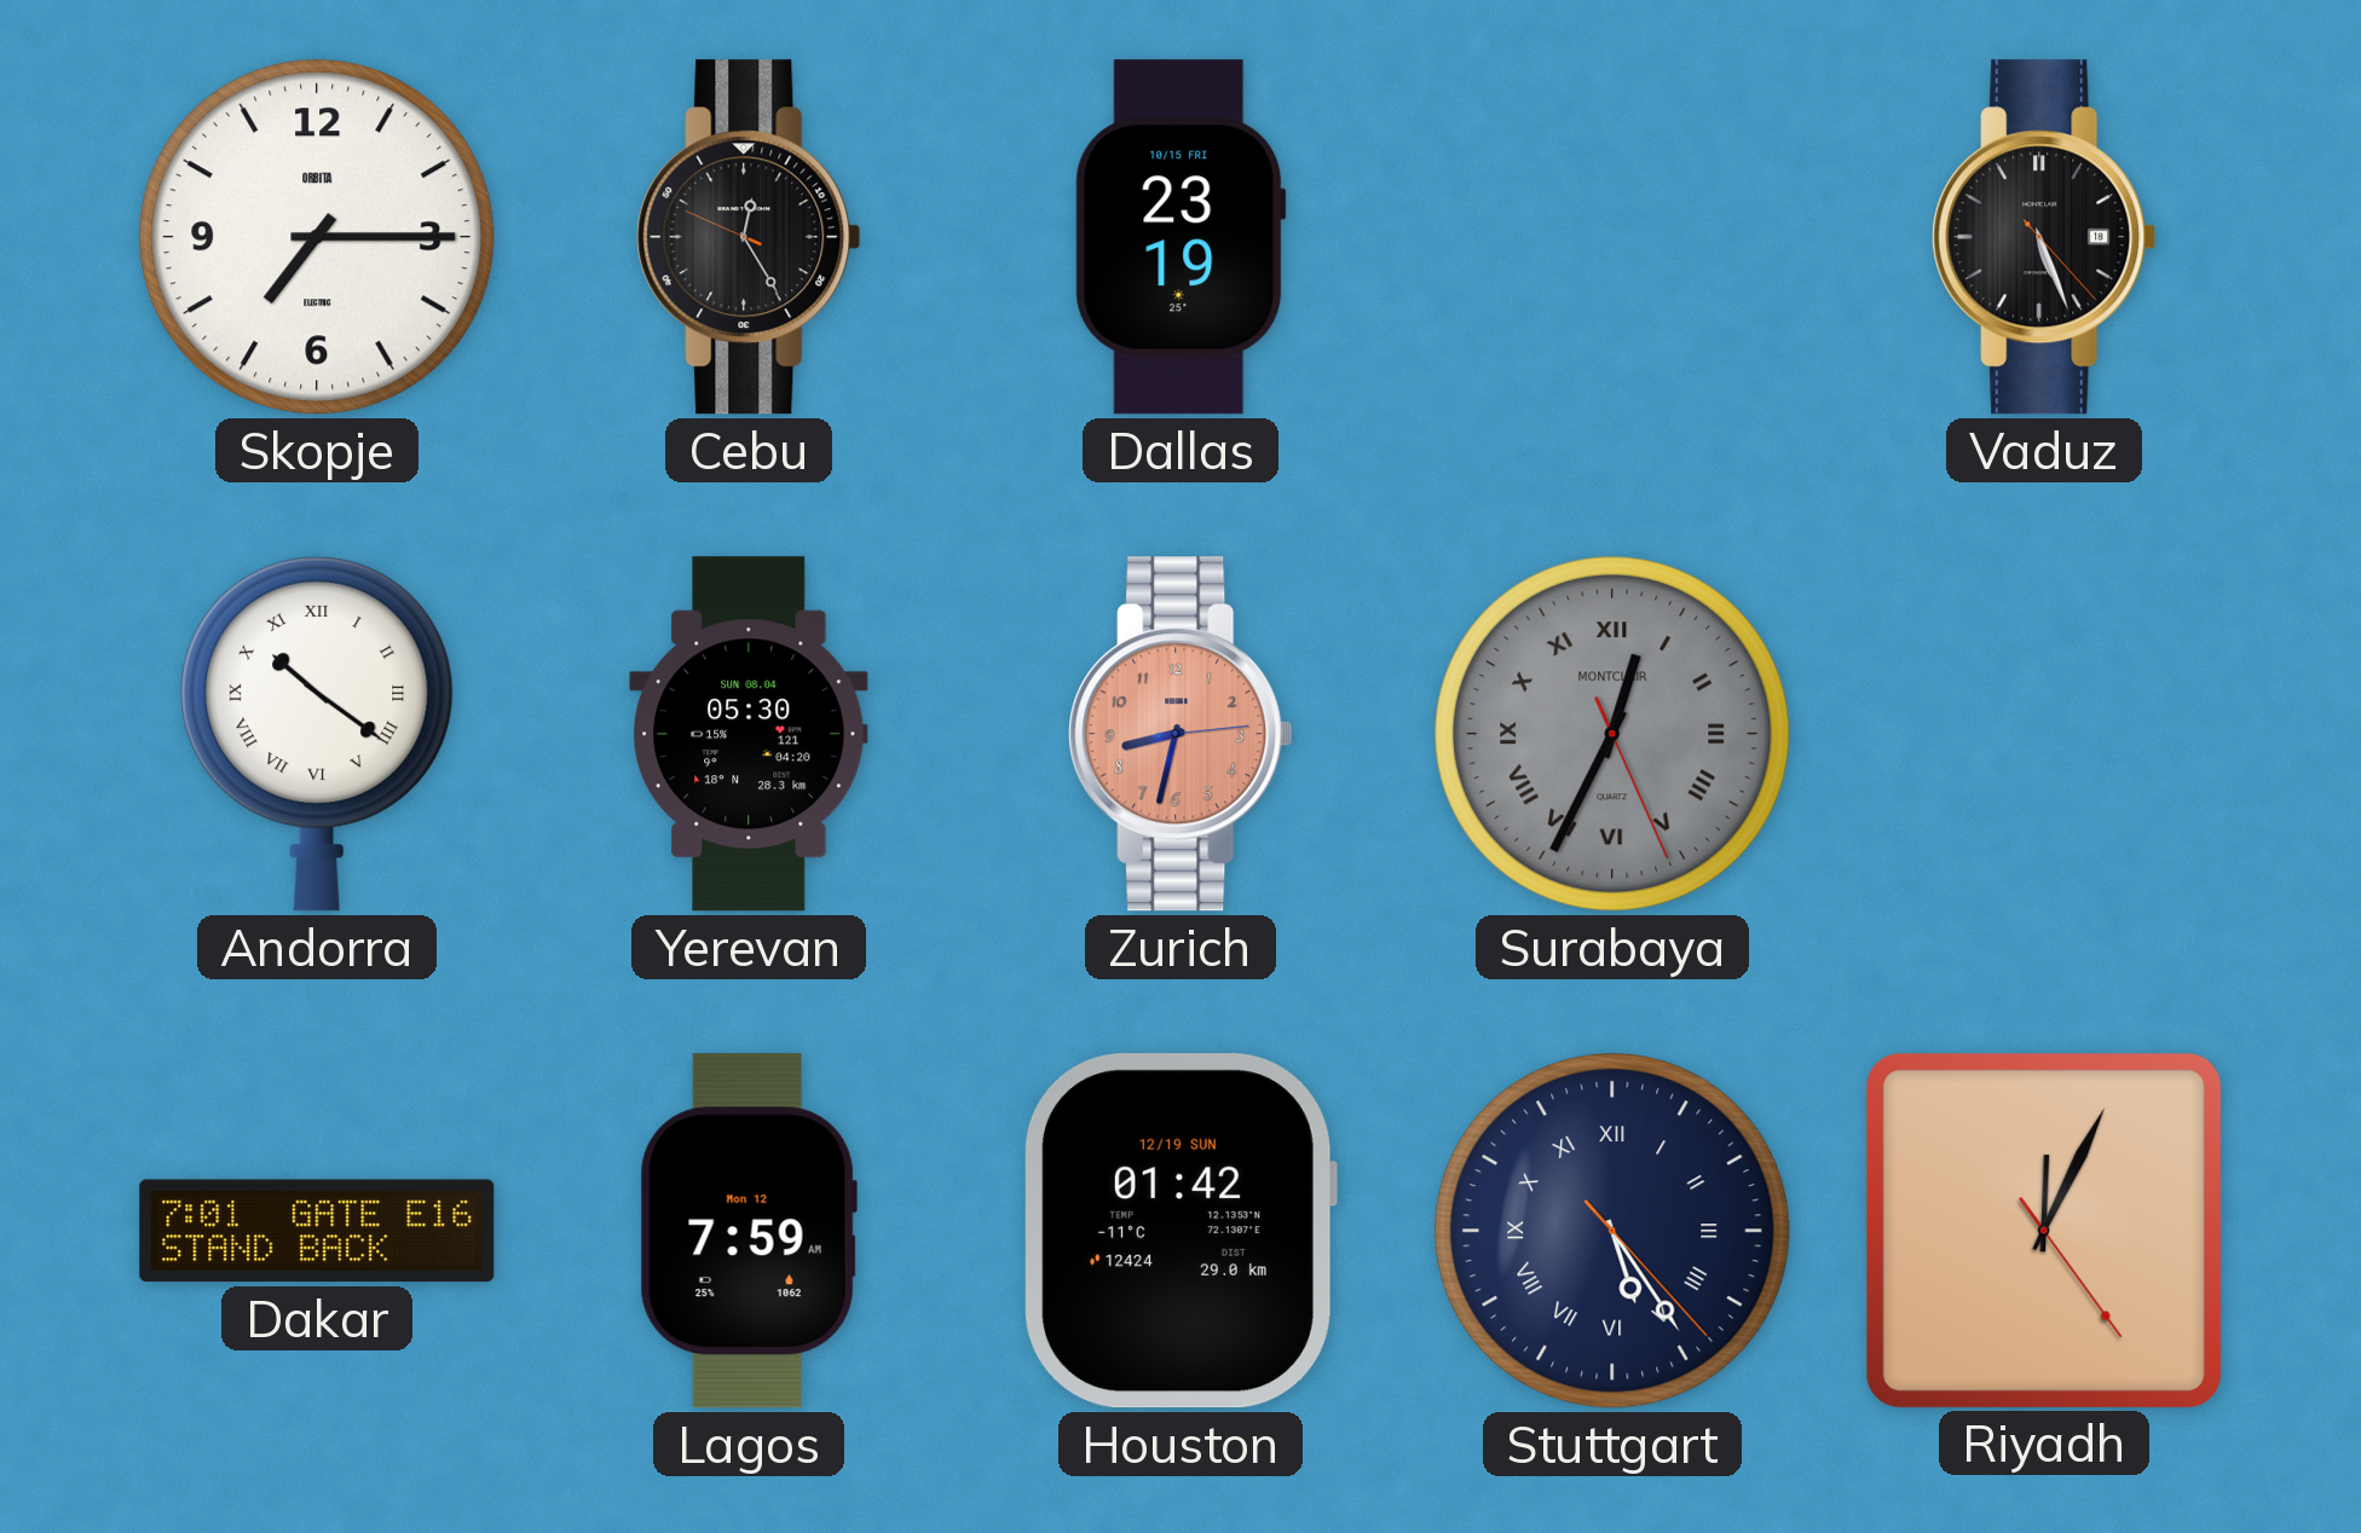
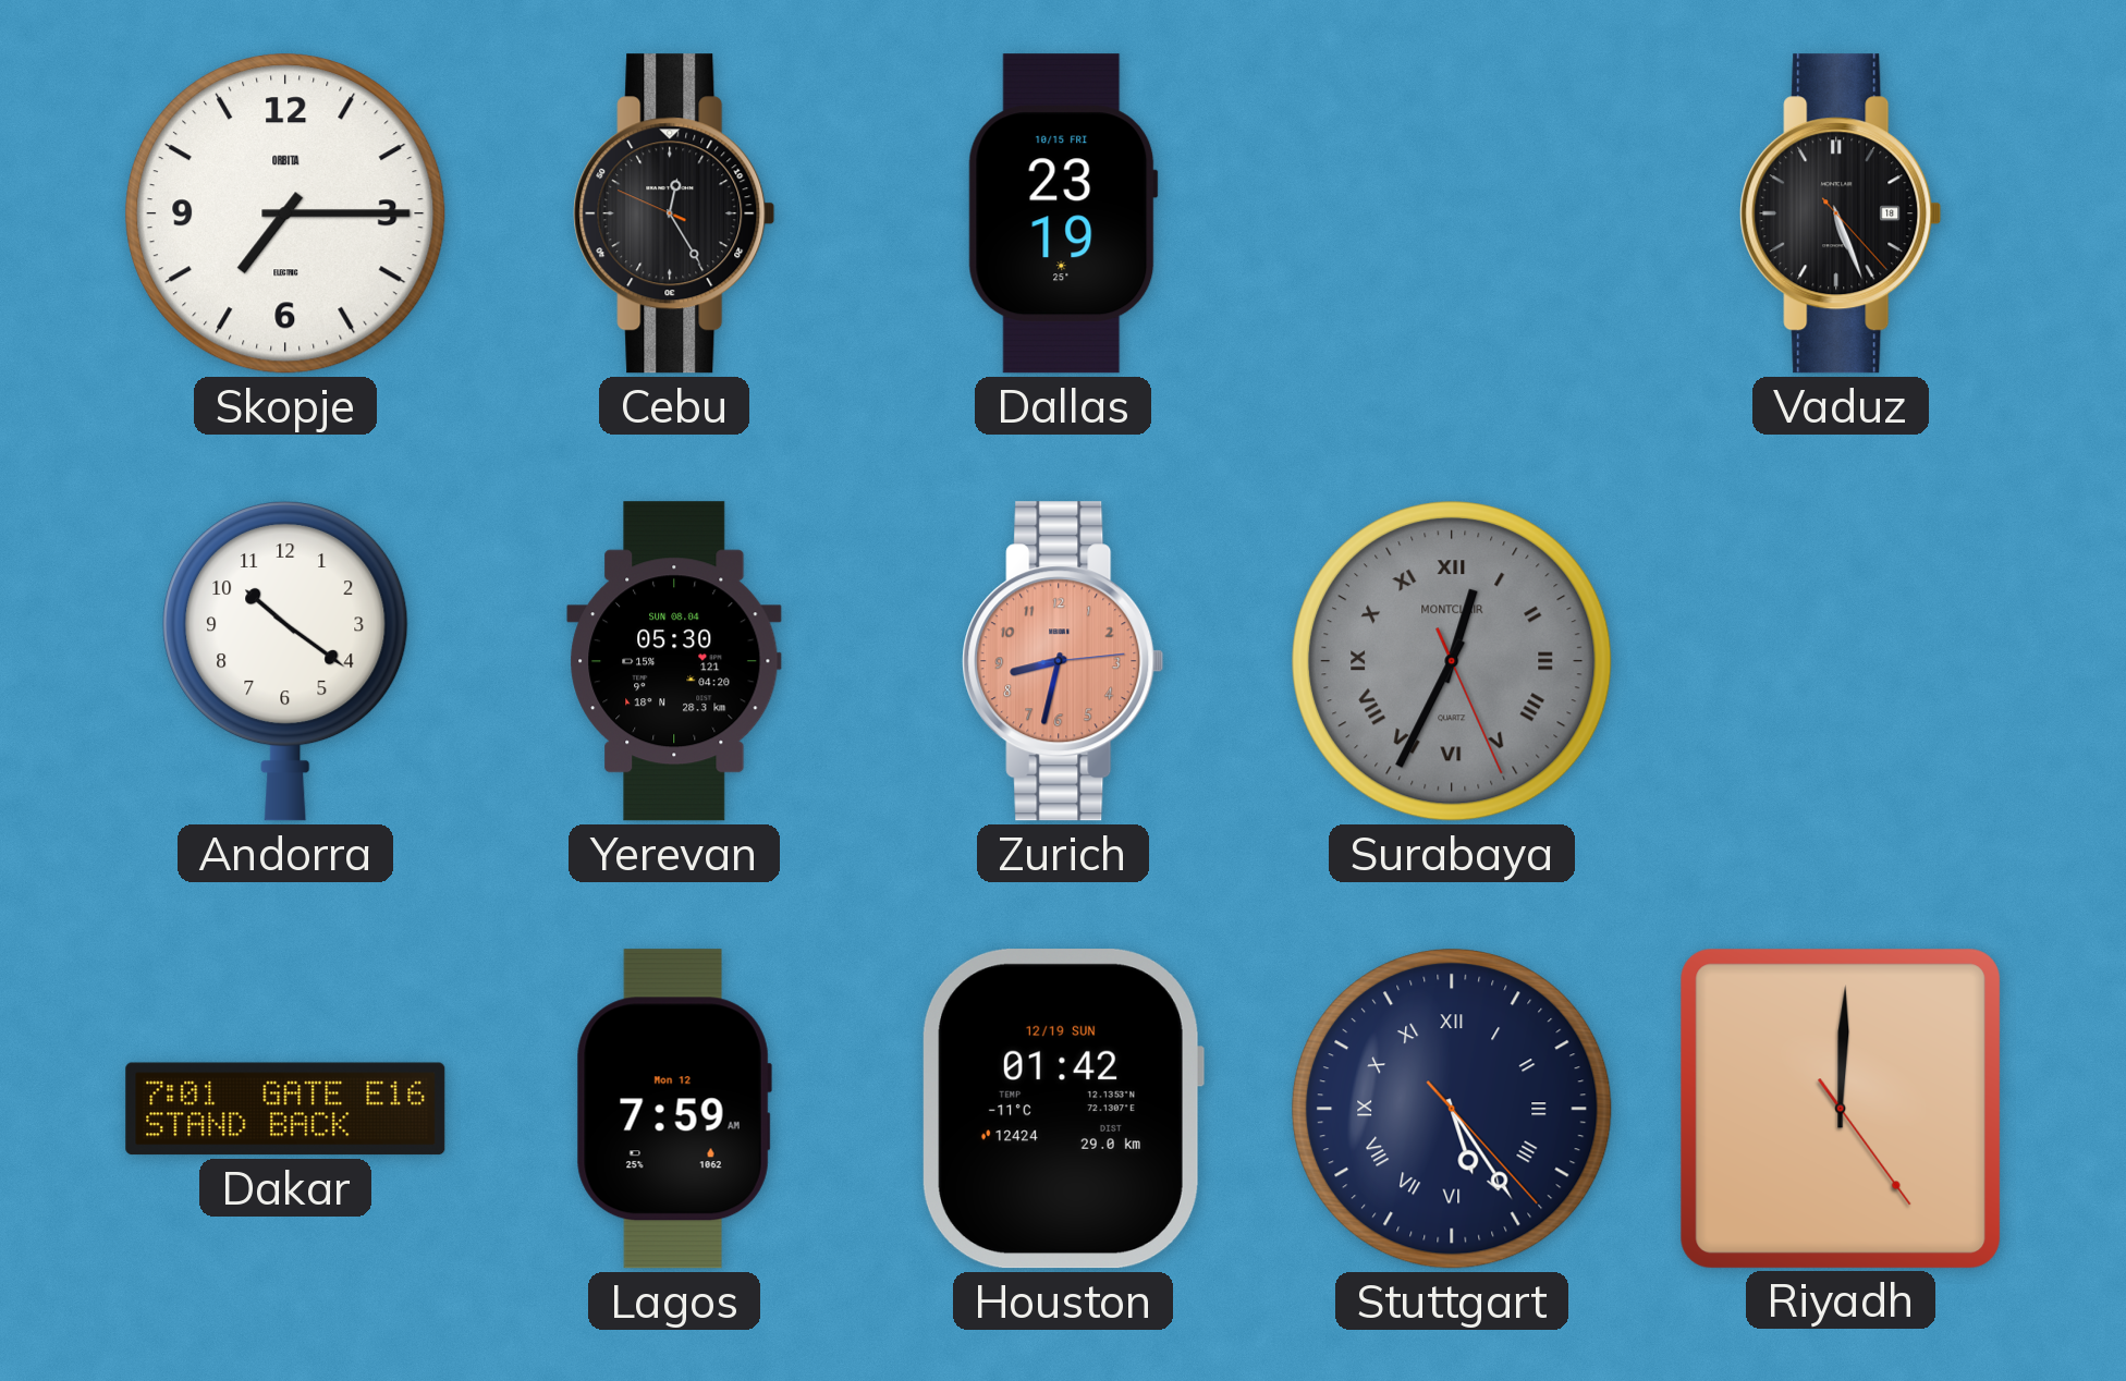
Andorra numerals: Roman -> Arabic
Riyadh: 12:04 -> 12:00
